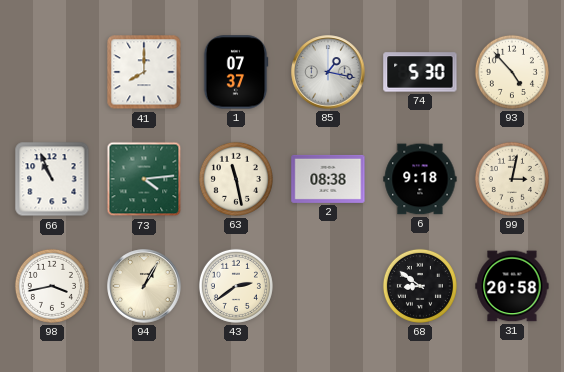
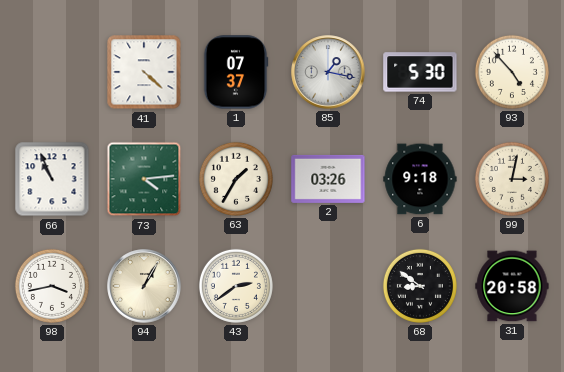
41: 8:00 -> 4:22
63: 11:28 -> 1:35
2: 08:38 -> 03:26
